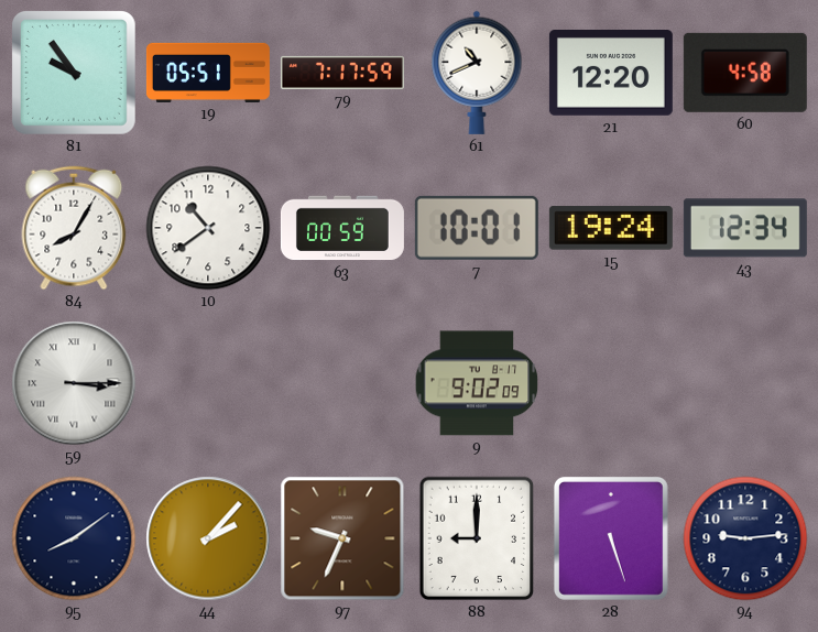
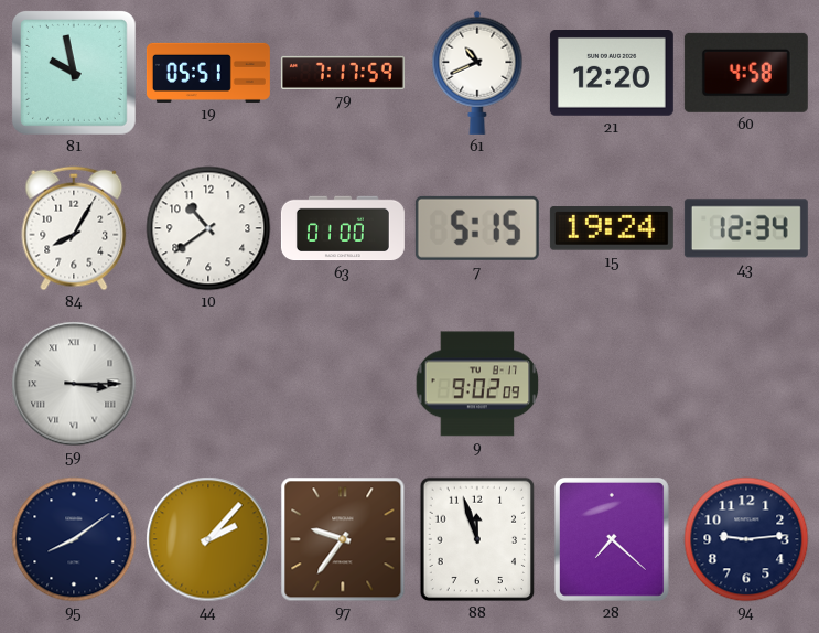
81: 9:54 -> 9:58
63: 00:59 -> 01:00
7: 10:01 -> 5:15
97: 9:34 -> 9:36
88: 9:00 -> 11:57
28: 5:27 -> 7:22
